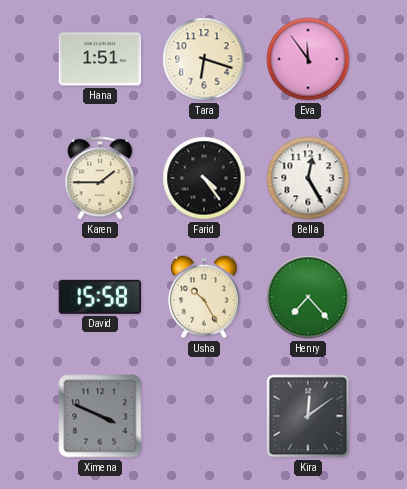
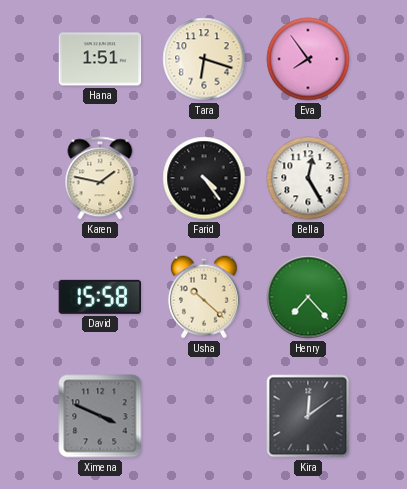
Eva: 11:54 -> 7:54
Karen: 1:45 -> 1:47
Usha: 10:25 -> 10:22
